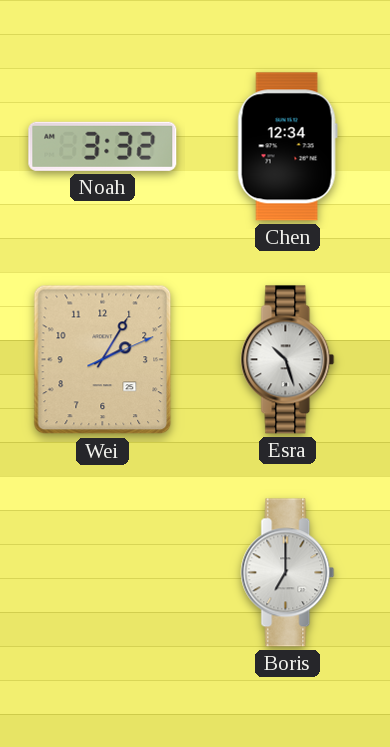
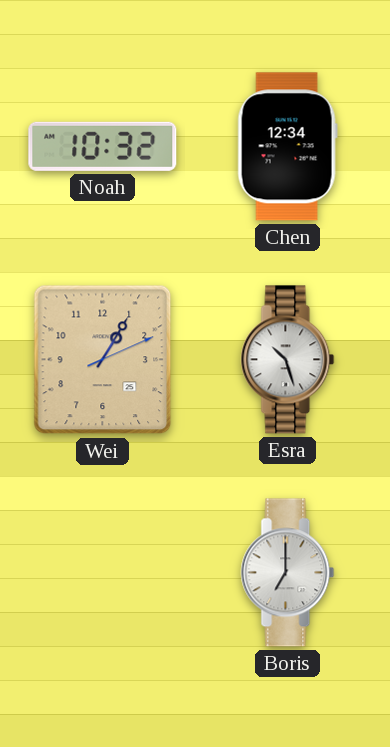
Noah: 3:32 -> 10:32
Wei: 2:05 -> 1:05
